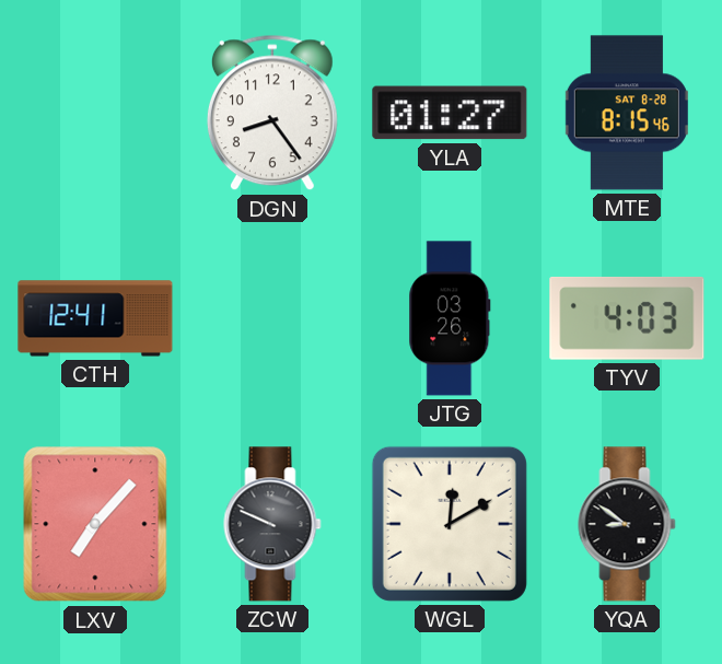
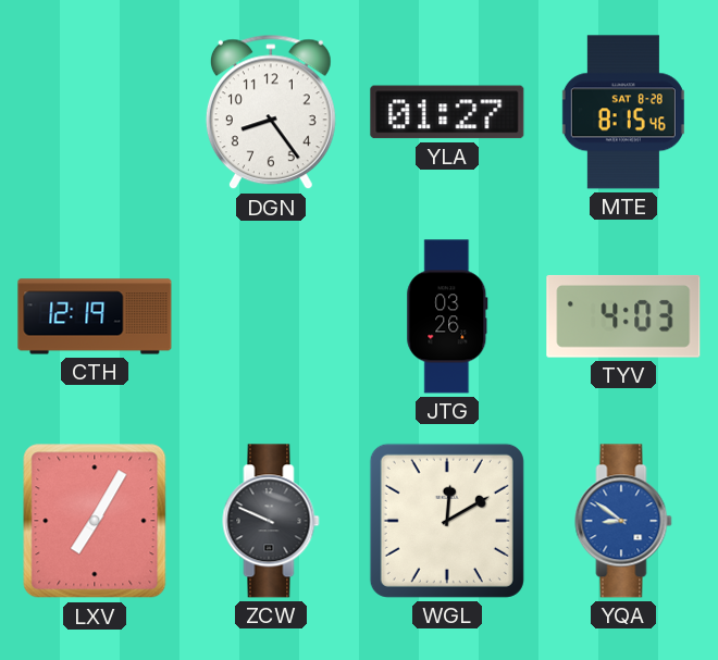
CTH: 12:41 -> 12:19
LXV: 7:07 -> 7:05
YQA dial: black -> blue
